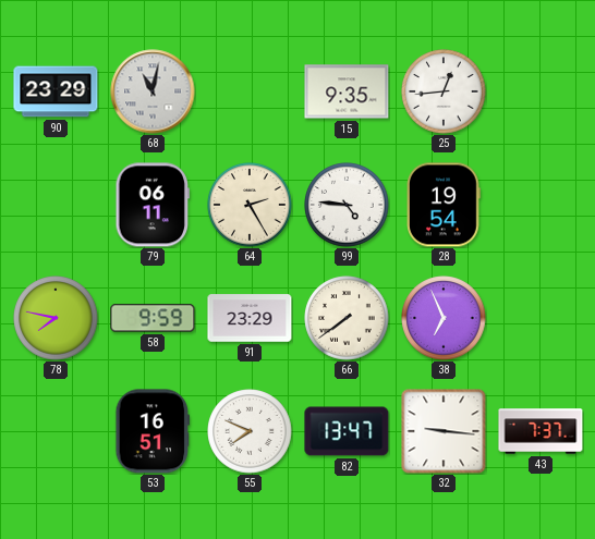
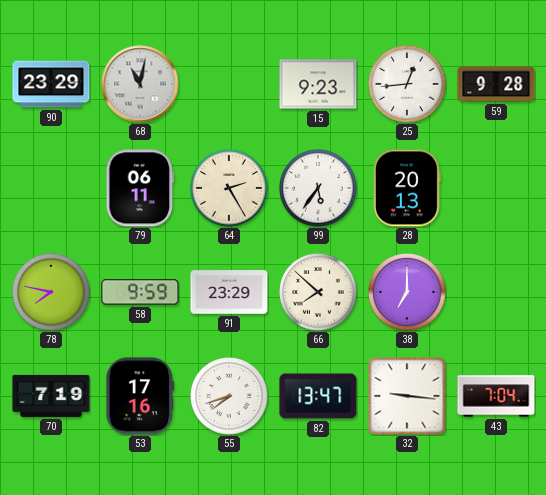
15: 9:35 -> 9:23
59: none -> 9:28
99: 4:46 -> 5:36
28: 19:54 -> 20:13
66: 7:39 -> 7:52
38: 6:56 -> 7:00
70: none -> 7:19
53: 16:51 -> 17:16
55: 7:49 -> 7:42
43: 7:37 -> 7:04
